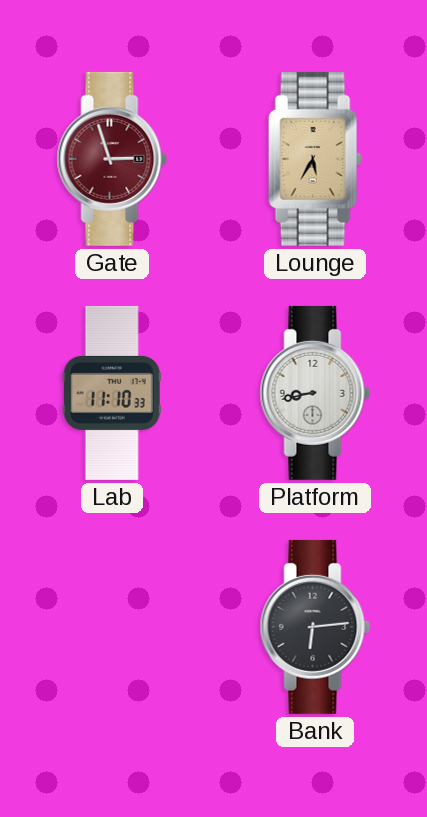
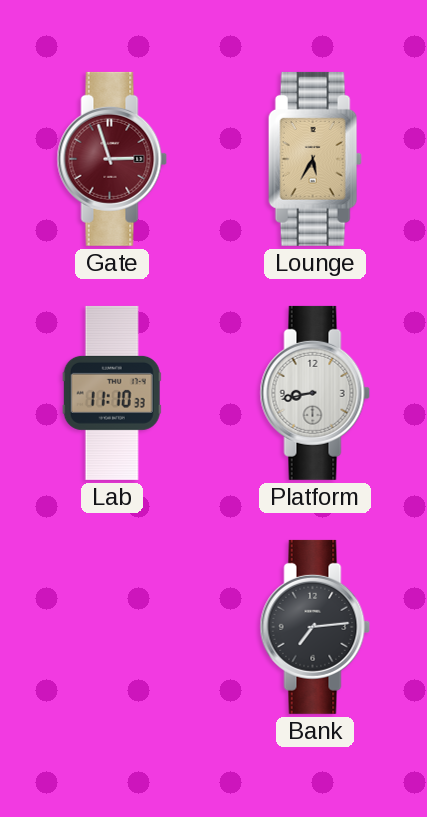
Bank: 6:14 -> 7:14
